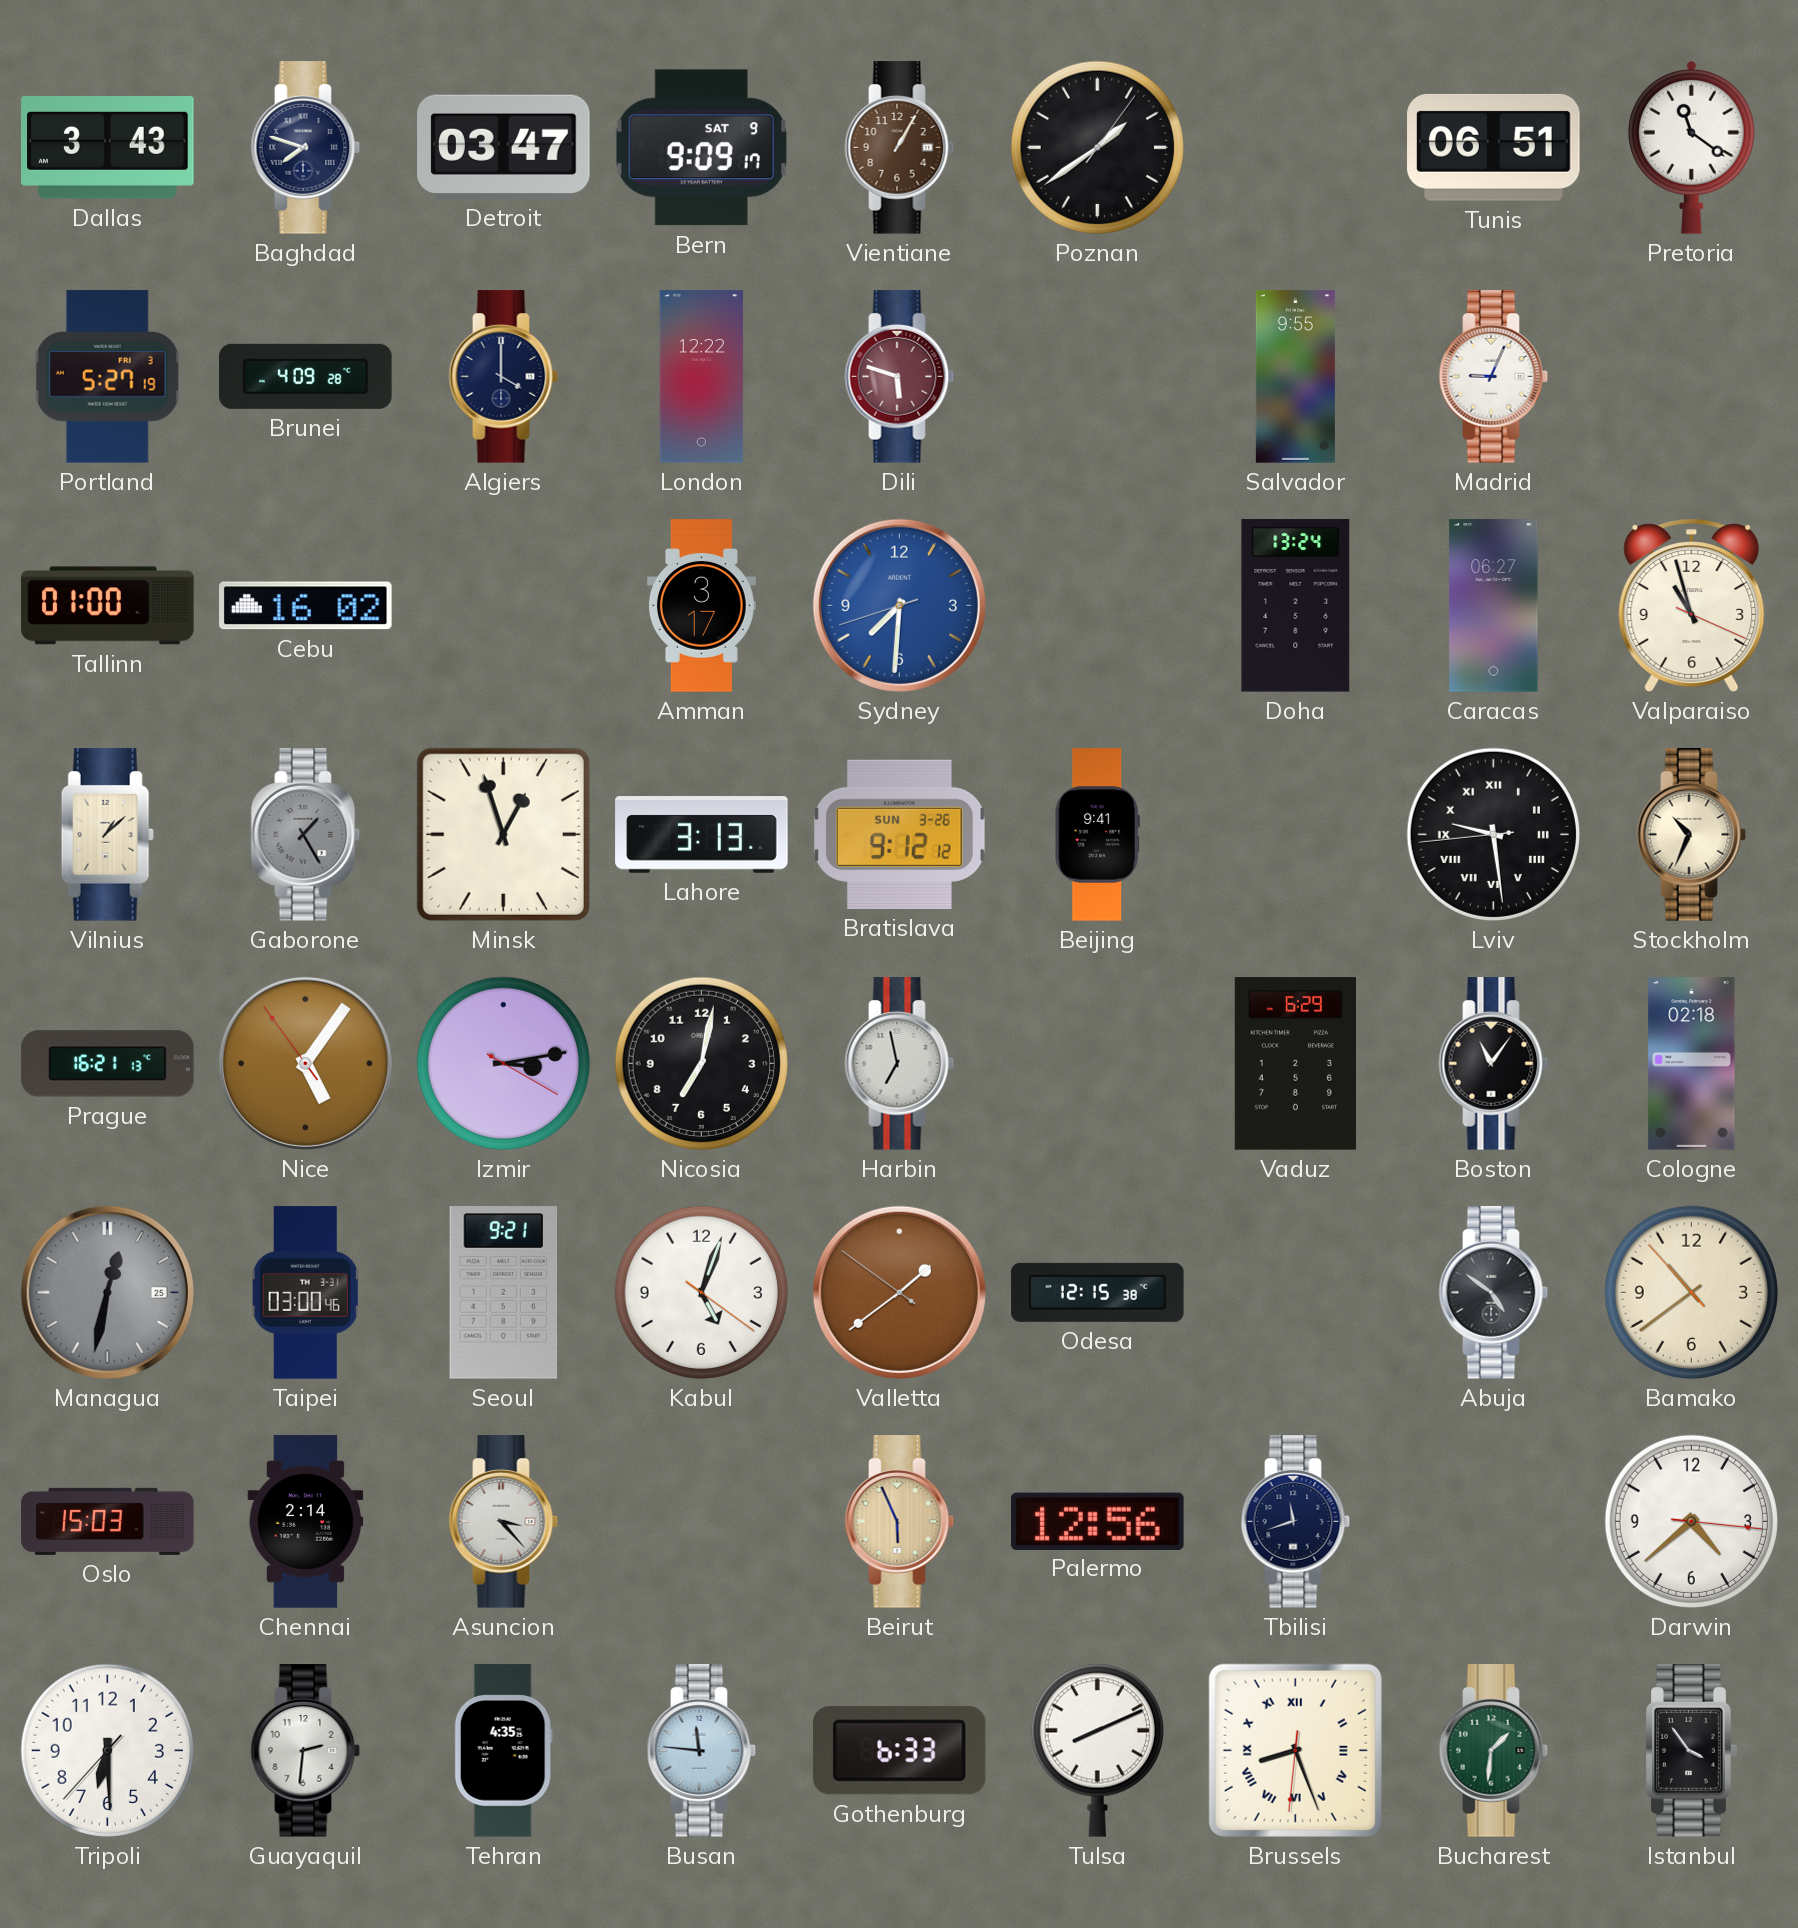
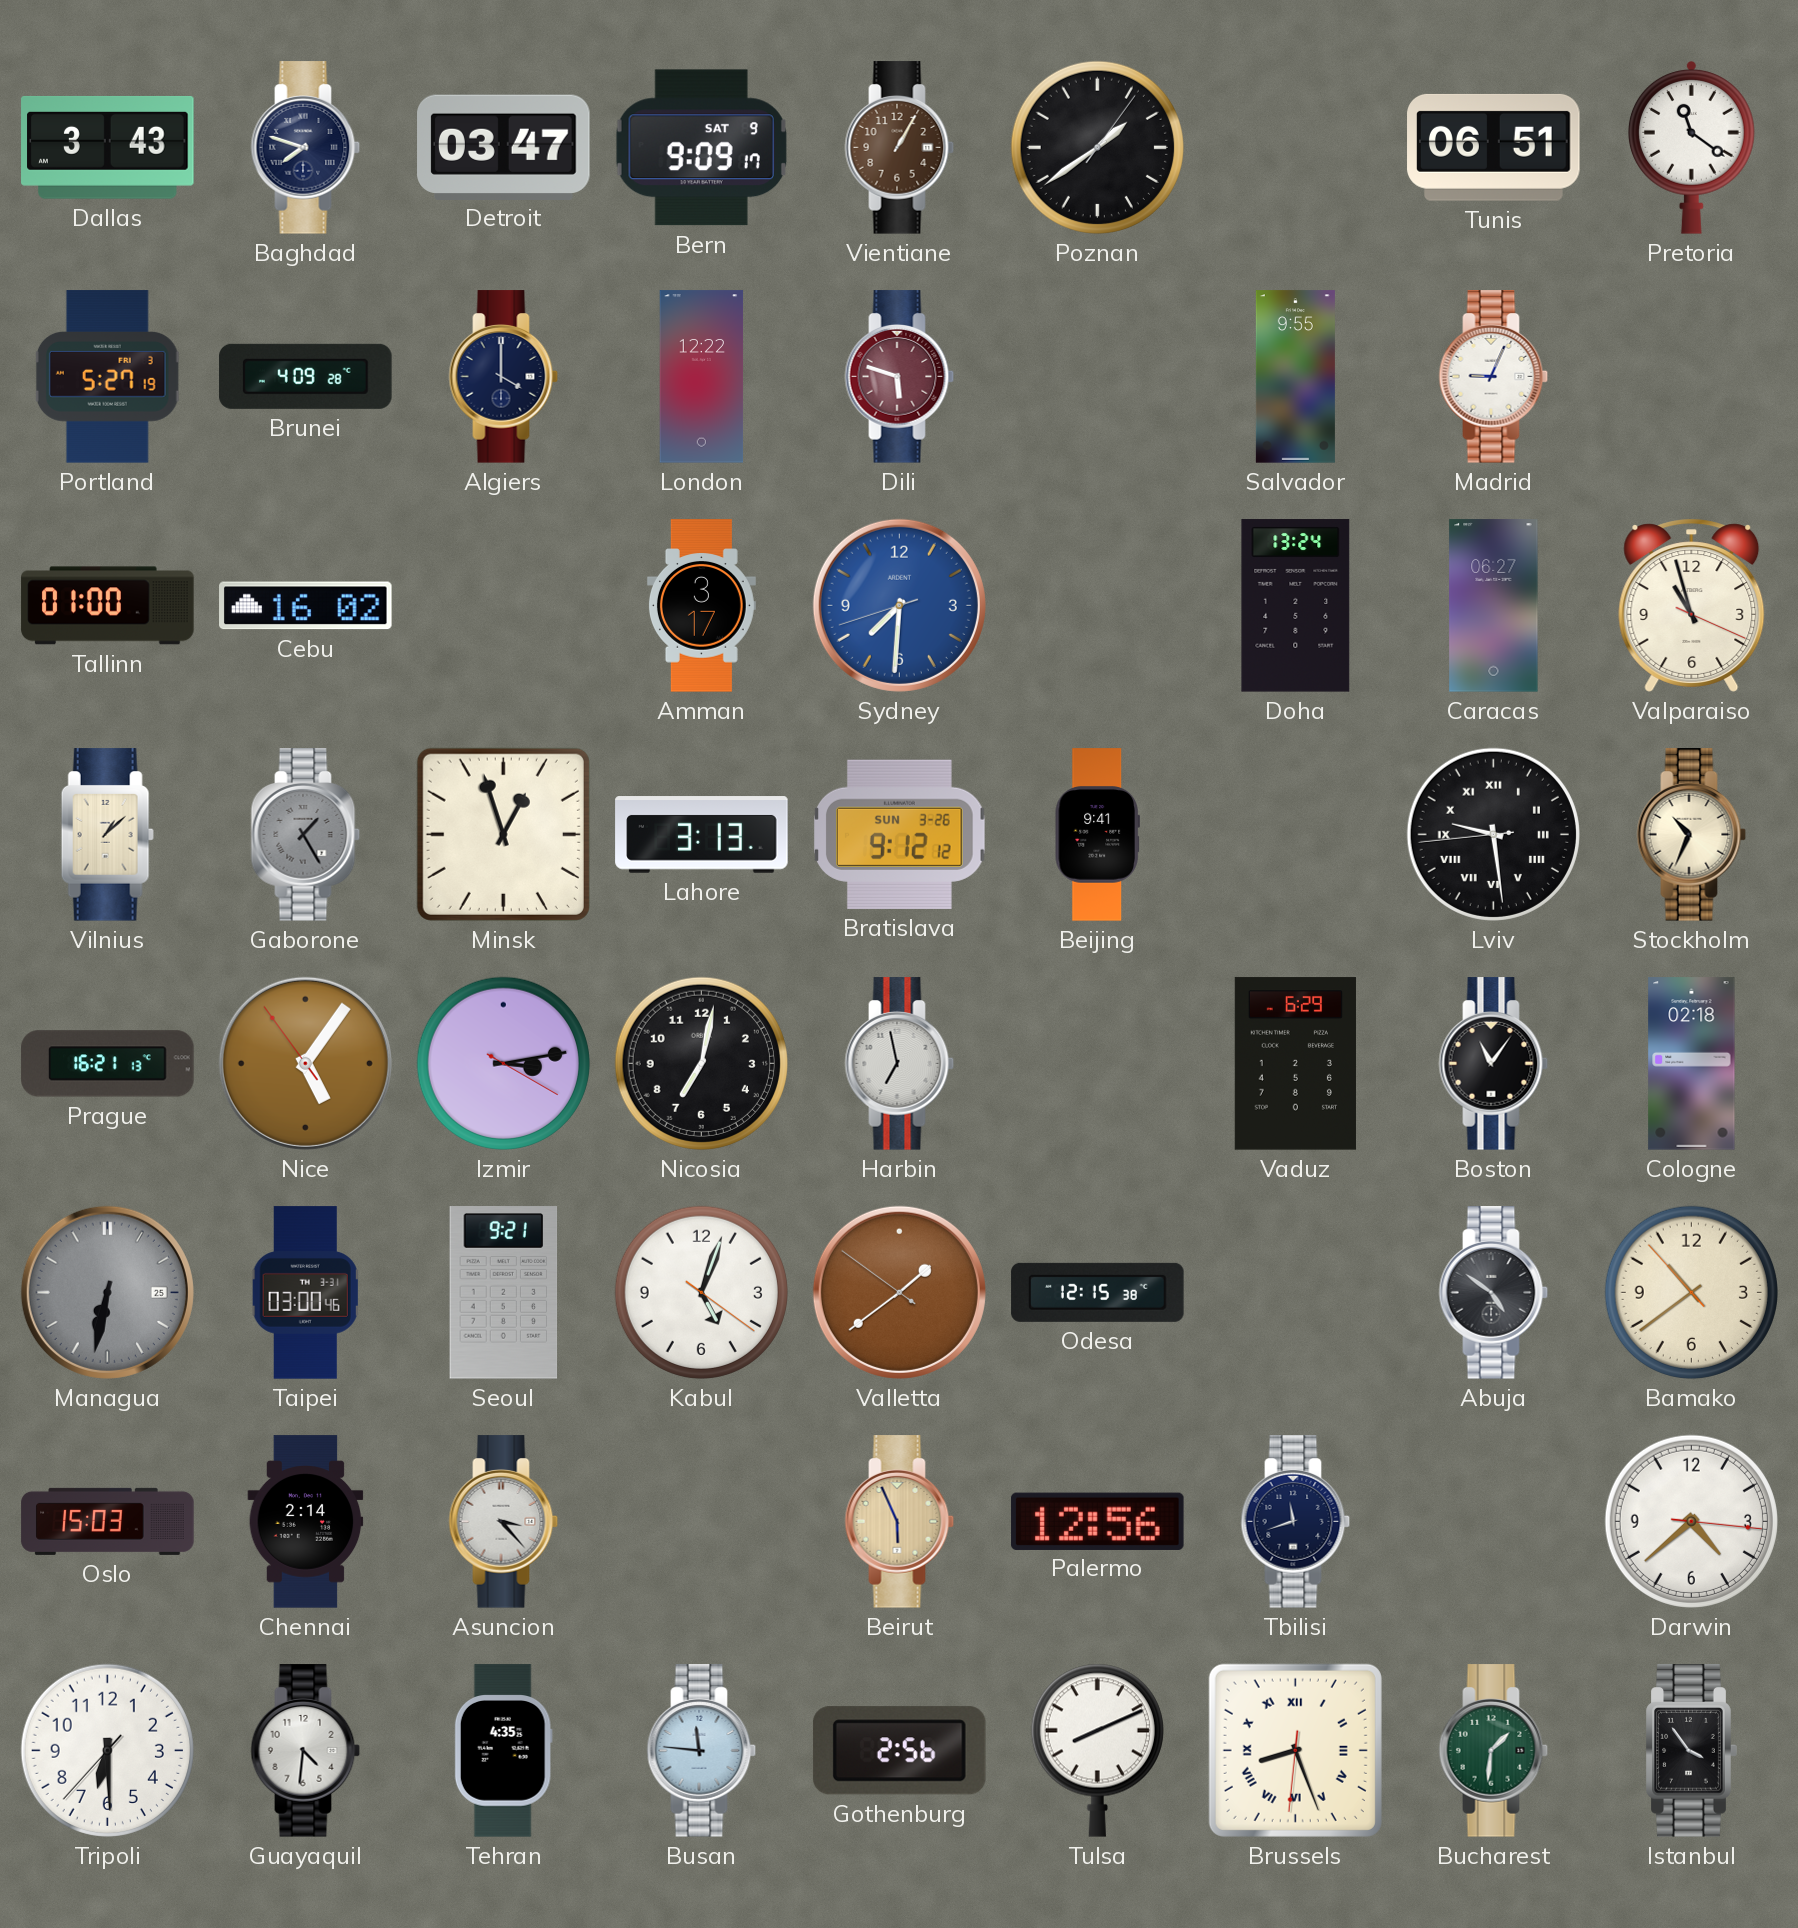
Managua: 12:32 -> 6:32
Guayaquil: 2:31 -> 4:31
Gothenburg: 6:33 -> 2:56
